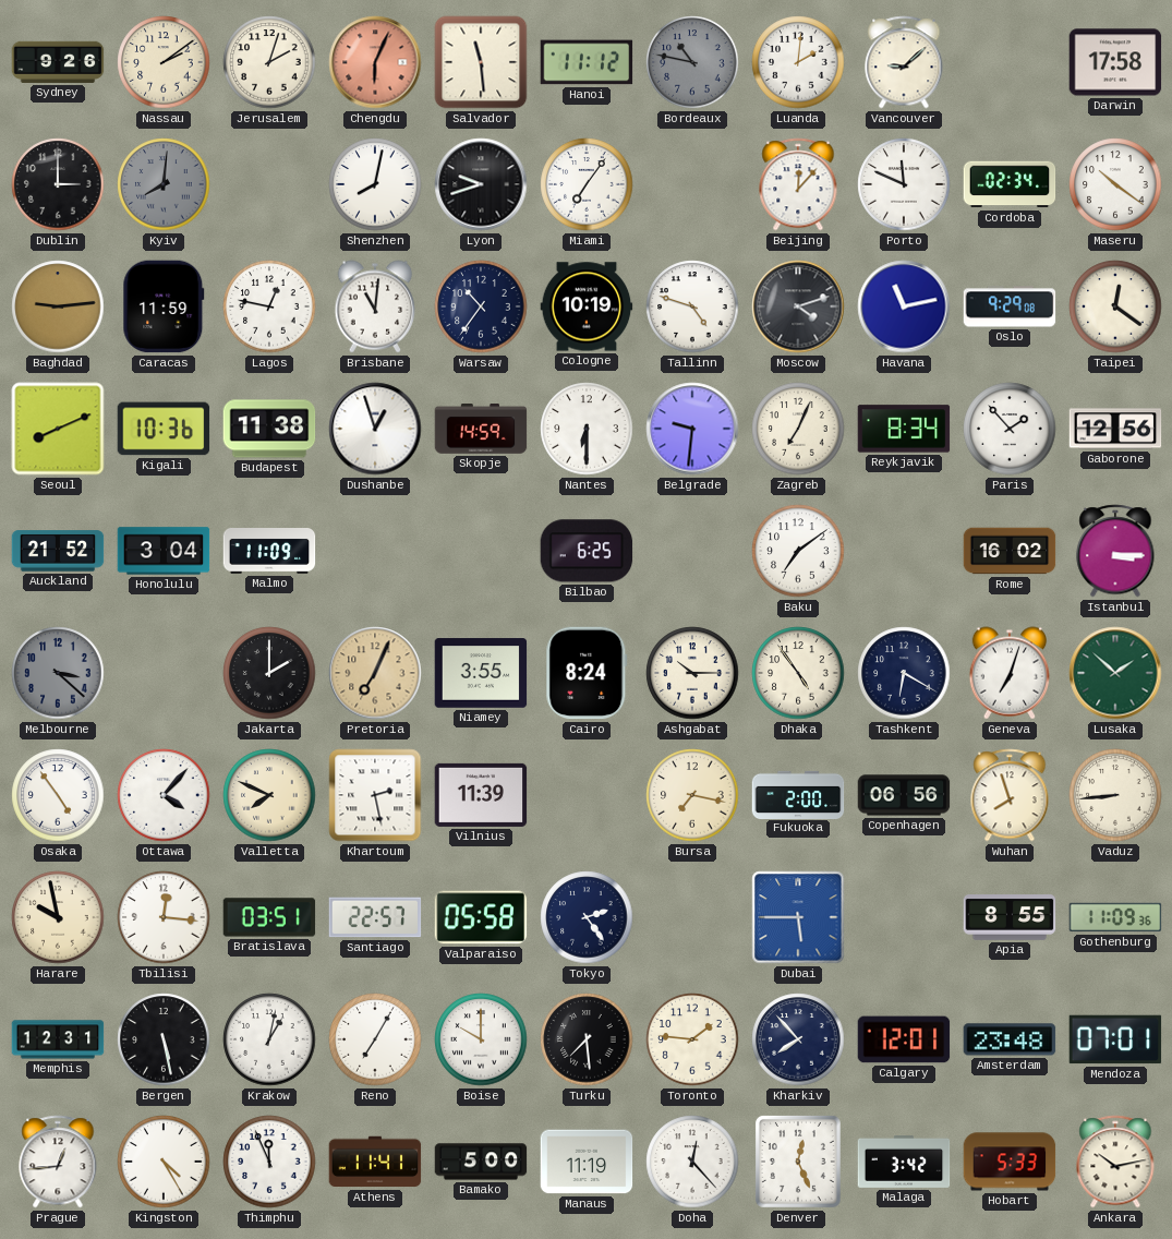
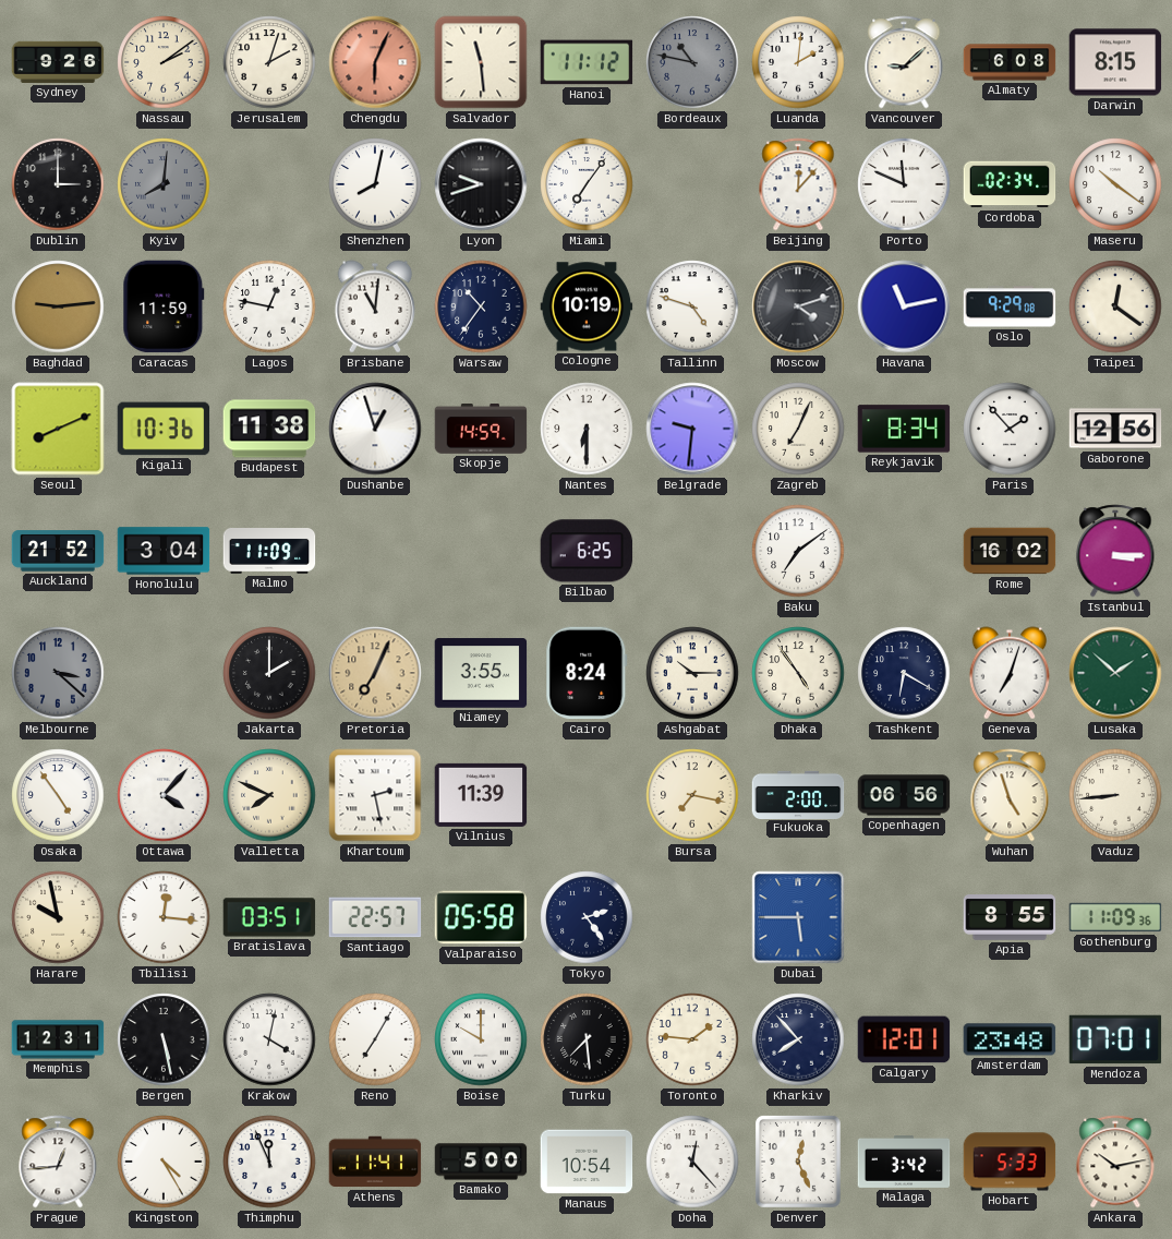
Almaty: none -> 6:08
Darwin: 17:58 -> 8:15
Wuhan: 7:57 -> 4:57
Krakow: 1:02 -> 4:02
Manaus: 11:19 -> 10:54
